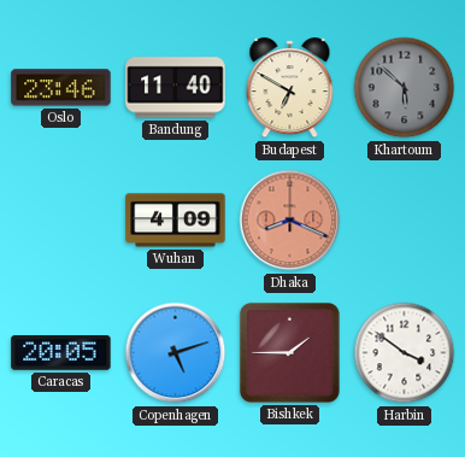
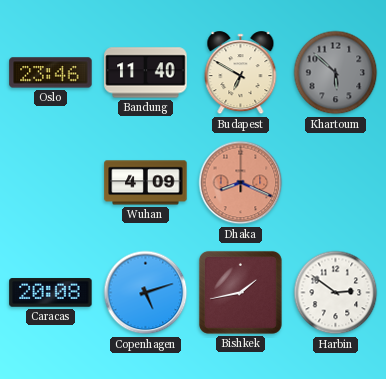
Caracas: 20:05 -> 20:08
Bishkek: 1:45 -> 1:43
Harbin: 3:51 -> 2:51
